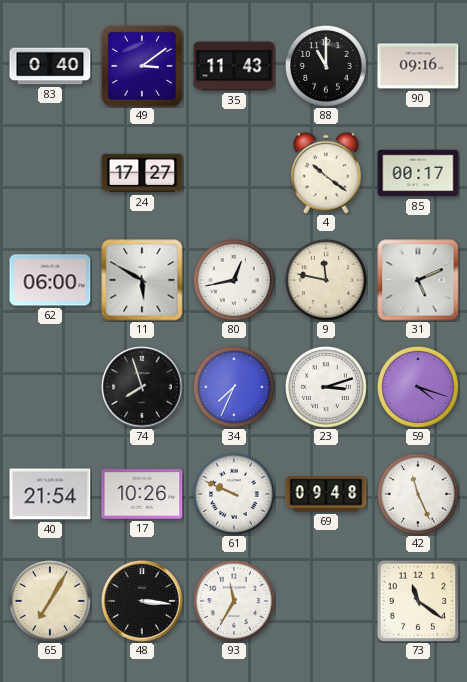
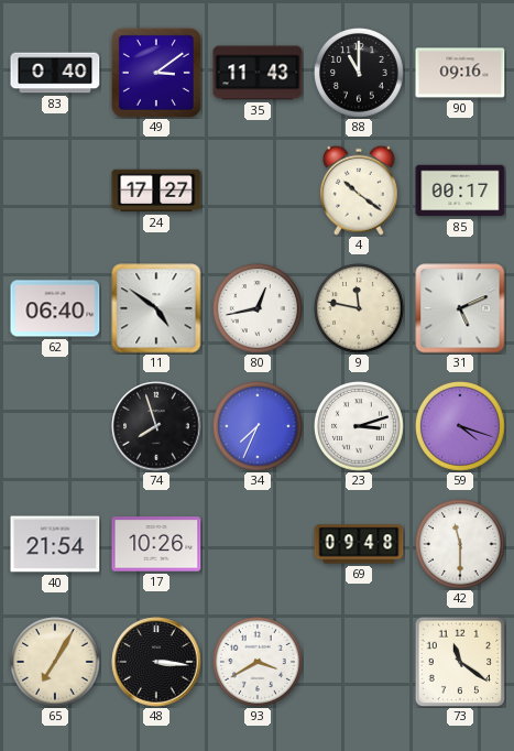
62: 06:00 -> 06:40
11: 5:50 -> 4:51
61: 9:49 -> none
42: 11:26 -> 11:30
93: 11:35 -> 3:40
